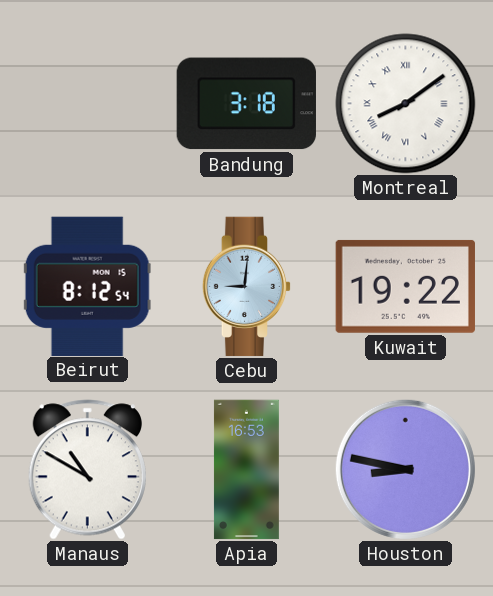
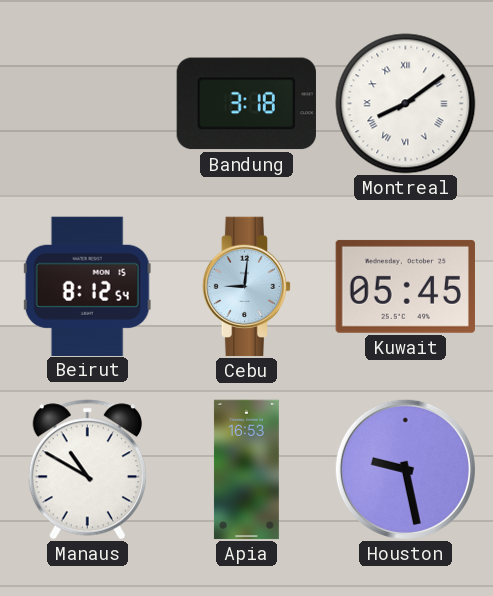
Kuwait: 19:22 -> 05:45
Houston: 8:47 -> 9:28
